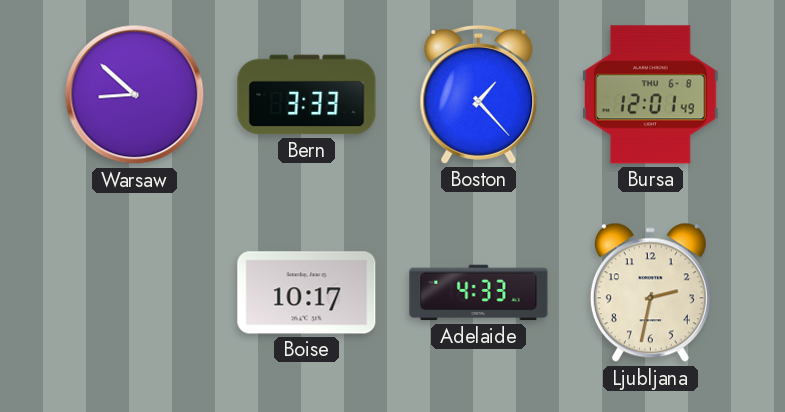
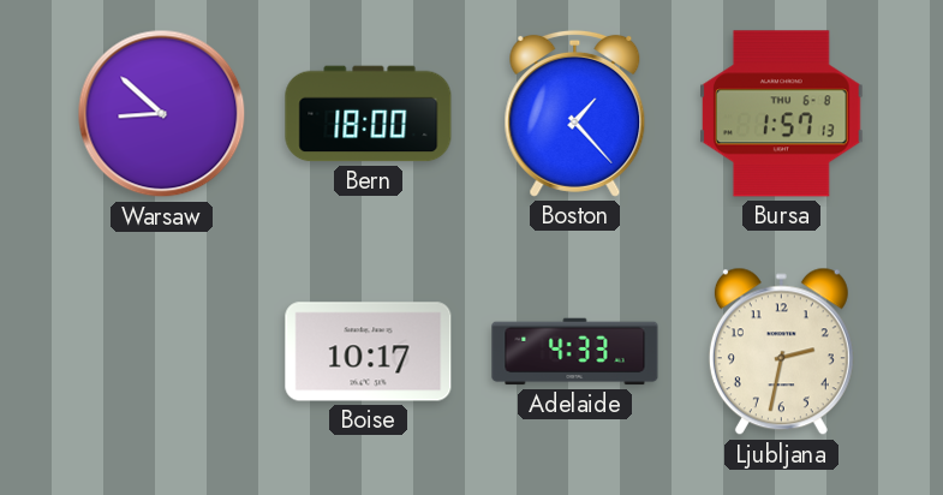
Bern: 3:33 -> 18:00
Bursa: 12:01 -> 1:57
